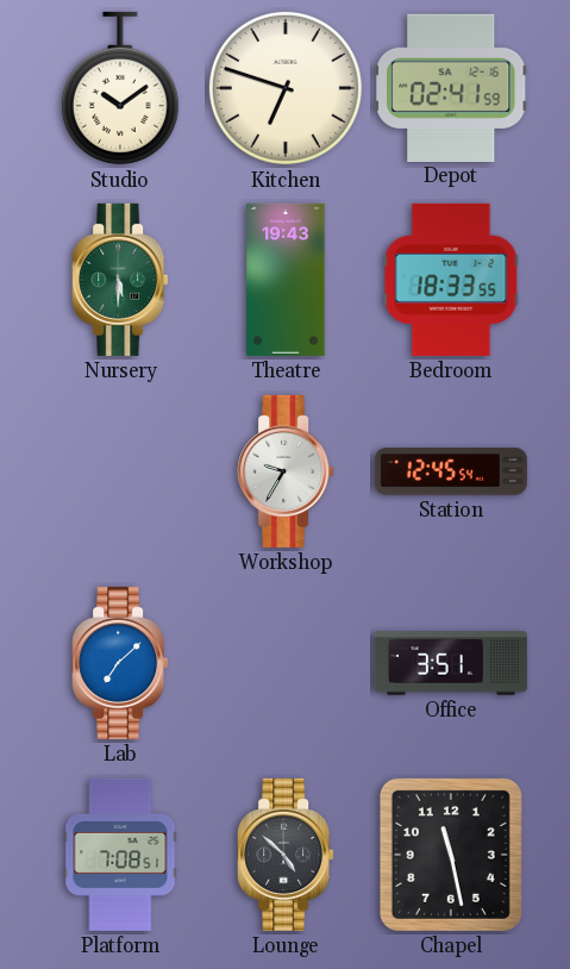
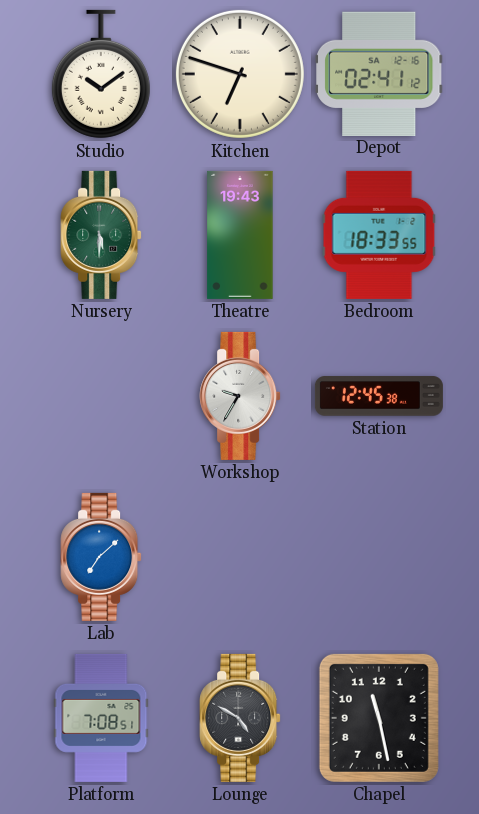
Depot: 02:41:59 -> 02:41:12
Station: 12:45:54 -> 12:45:38
Office: 3:51 -> none
Lounge: 4:52 -> 4:50
